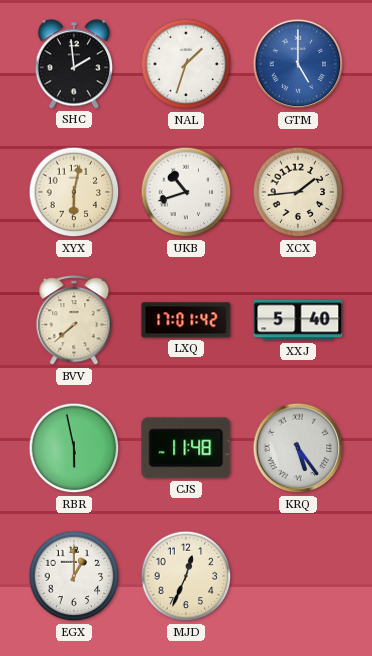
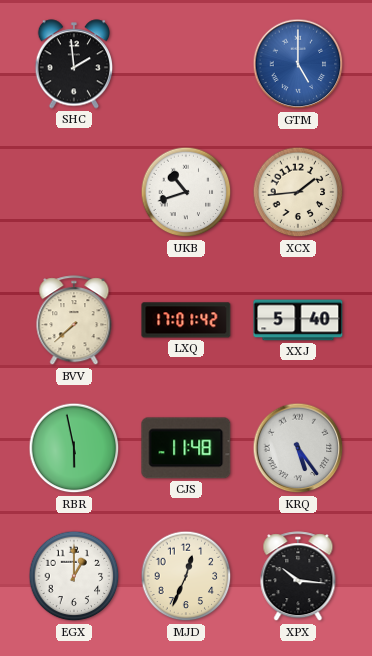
NAL: 1:33 -> none
XYX: 6:02 -> none
XPX: none -> 10:16
